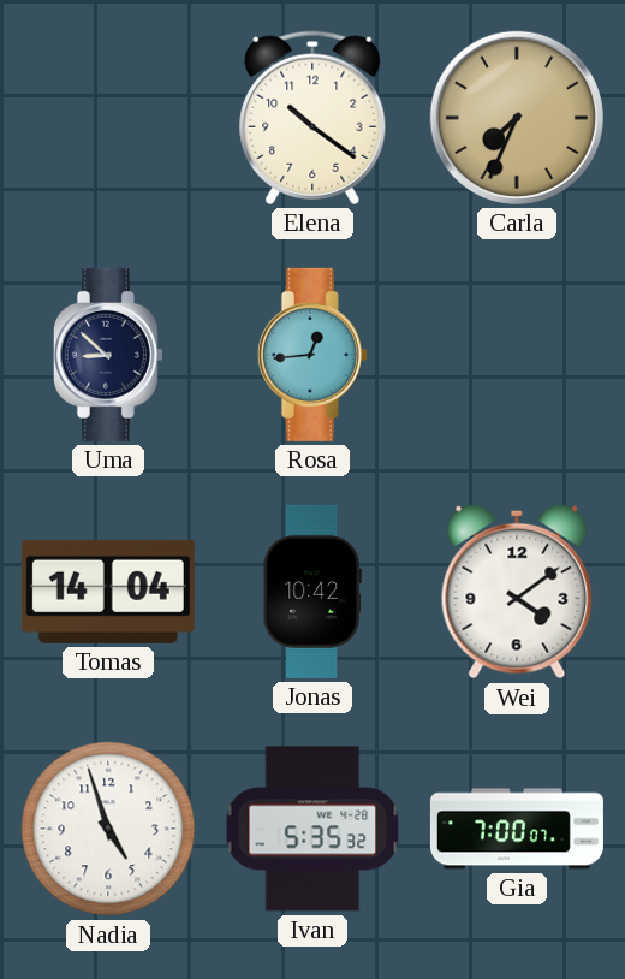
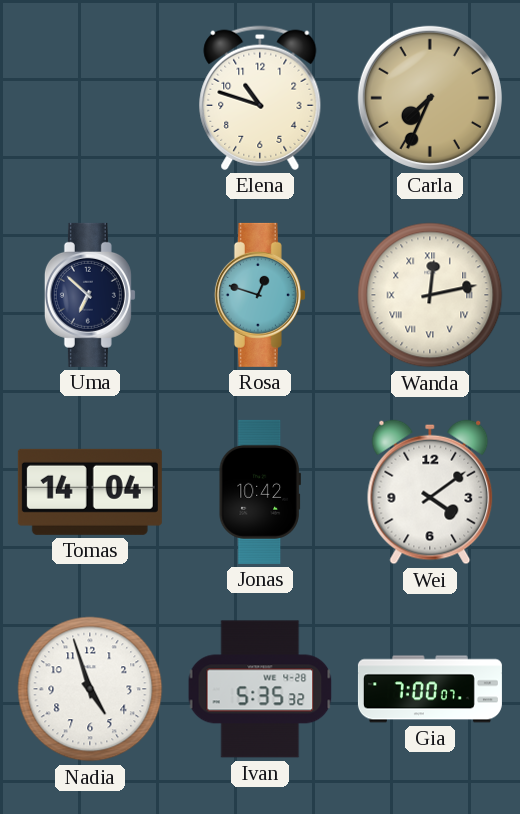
Elena: 10:21 -> 10:48
Uma: 8:52 -> 6:52
Rosa: 12:44 -> 12:48
Wanda: none -> 12:13
